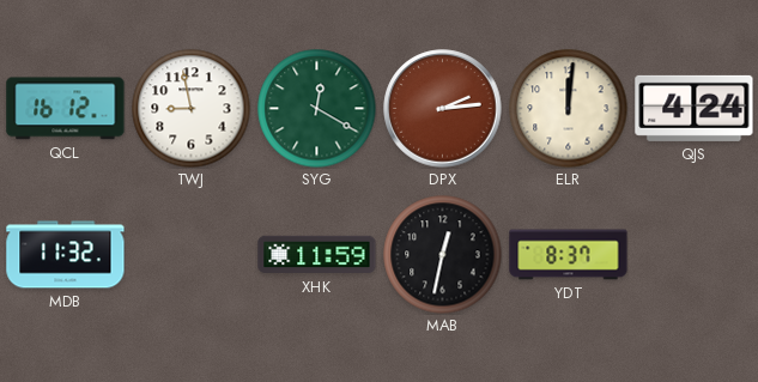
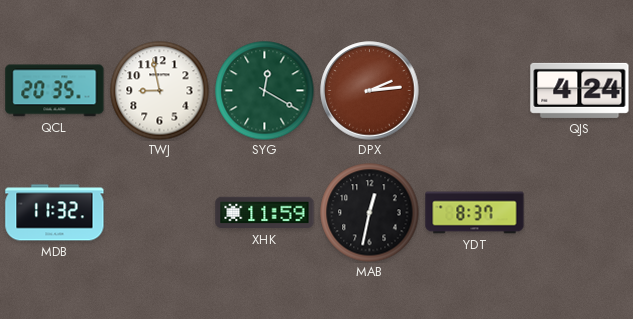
QCL: 16:12 -> 20:35
ELR: 12:01 -> none
